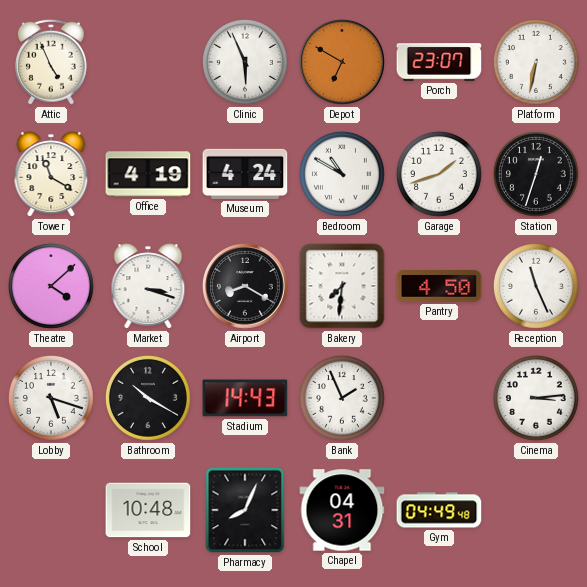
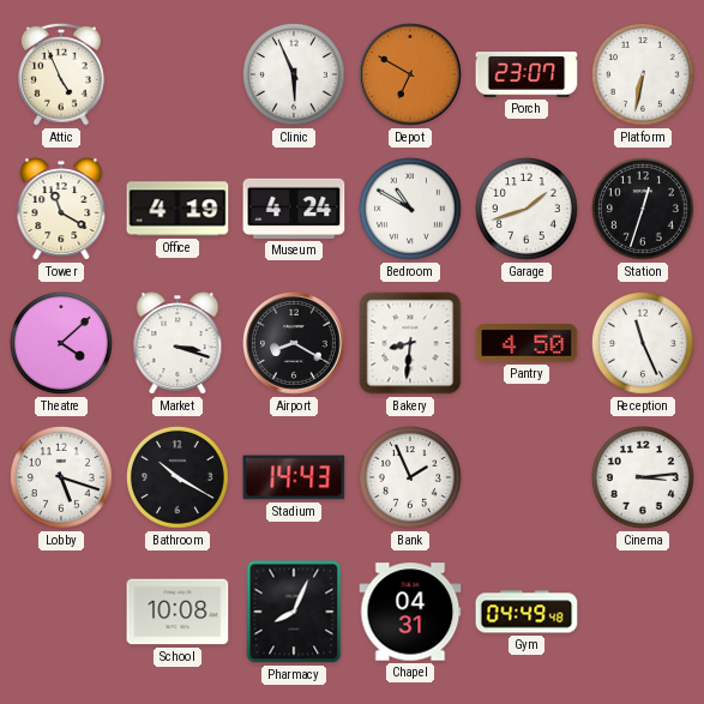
Bakery: 7:31 -> 8:31
School: 10:48 -> 10:08
